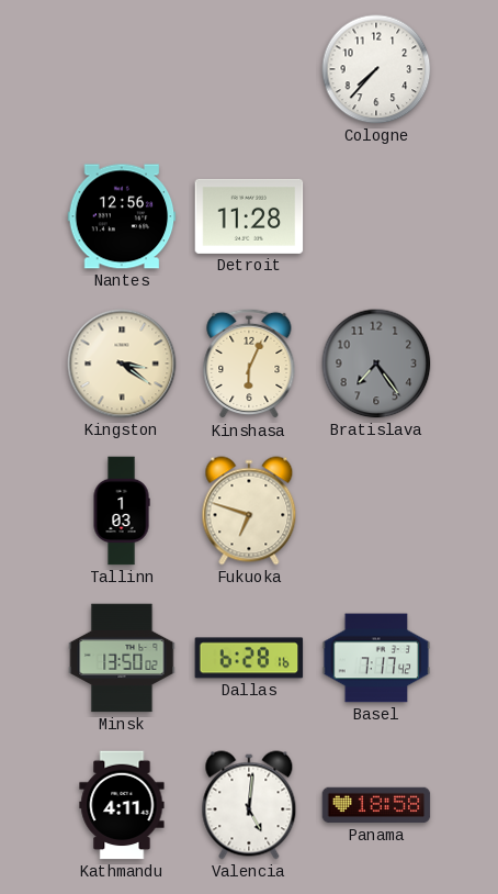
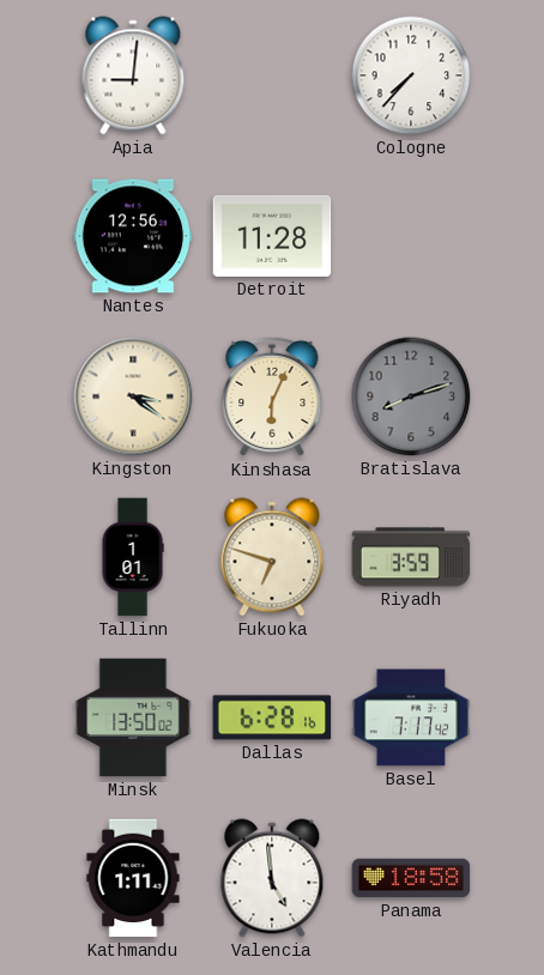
Apia: none -> 9:01
Bratislava: 7:24 -> 8:12
Tallinn: 1:03 -> 1:01
Riyadh: none -> 3:59
Kathmandu: 4:11 -> 1:11
Valencia: 5:01 -> 4:59
